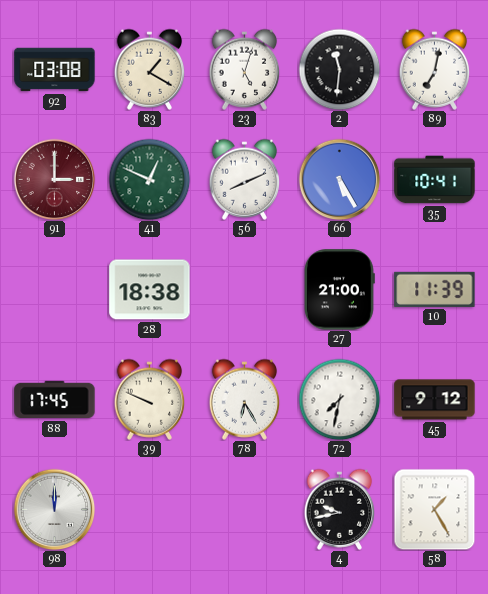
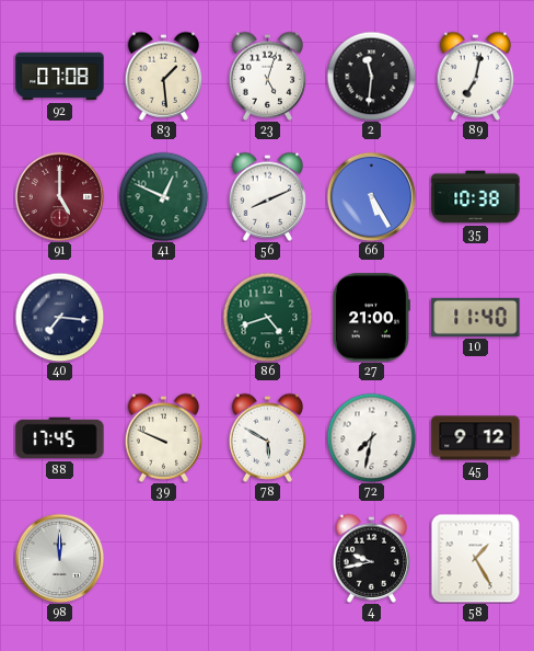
92: 03:08 -> 07:08
83: 1:20 -> 1:29
91: 3:00 -> 5:00
35: 10:41 -> 10:38
40: none -> 7:16
28: 18:38 -> none
86: none -> 4:42
10: 11:39 -> 11:40
78: 6:25 -> 5:50
